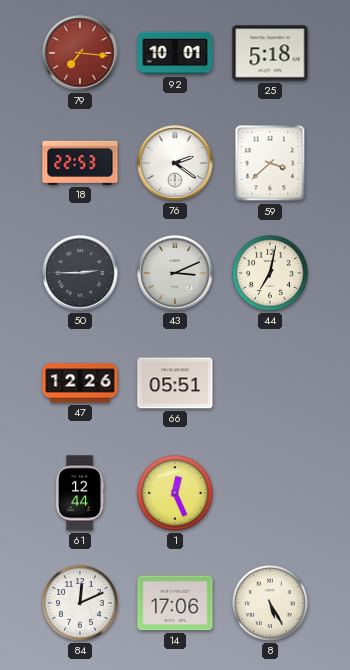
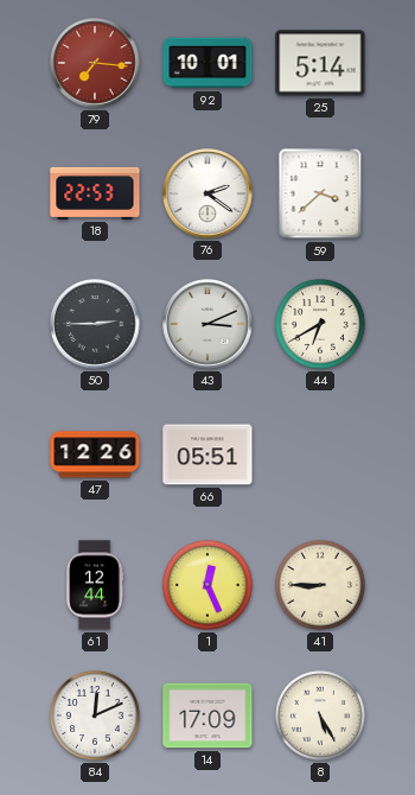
25: 5:18 -> 5:14
44: 7:02 -> 6:40
41: none -> 8:45
14: 17:06 -> 17:09
